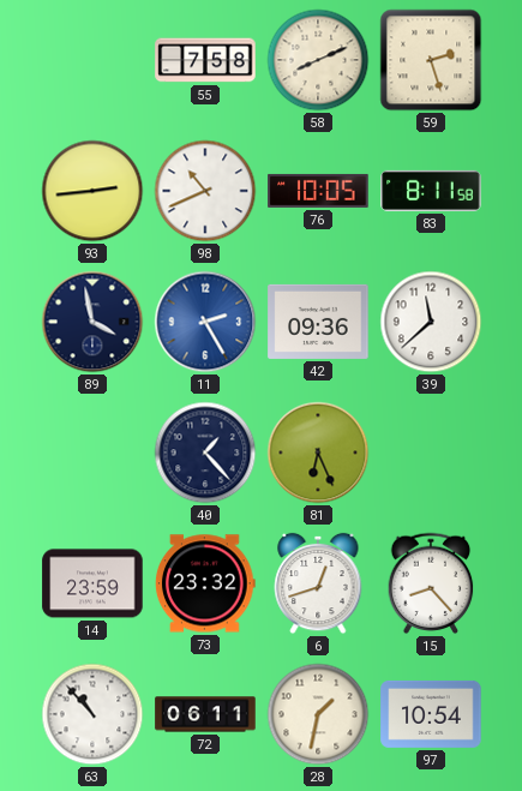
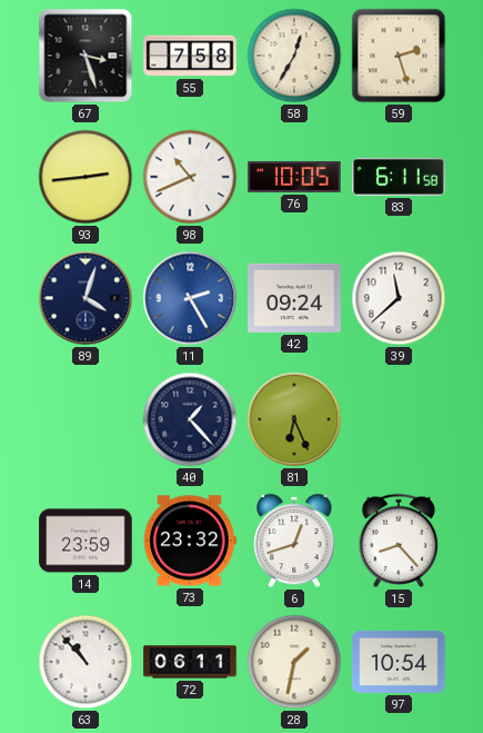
67: none -> 3:27
58: 8:11 -> 12:35
83: 8:11 -> 6:11
89: 3:58 -> 4:03
42: 09:36 -> 09:24
